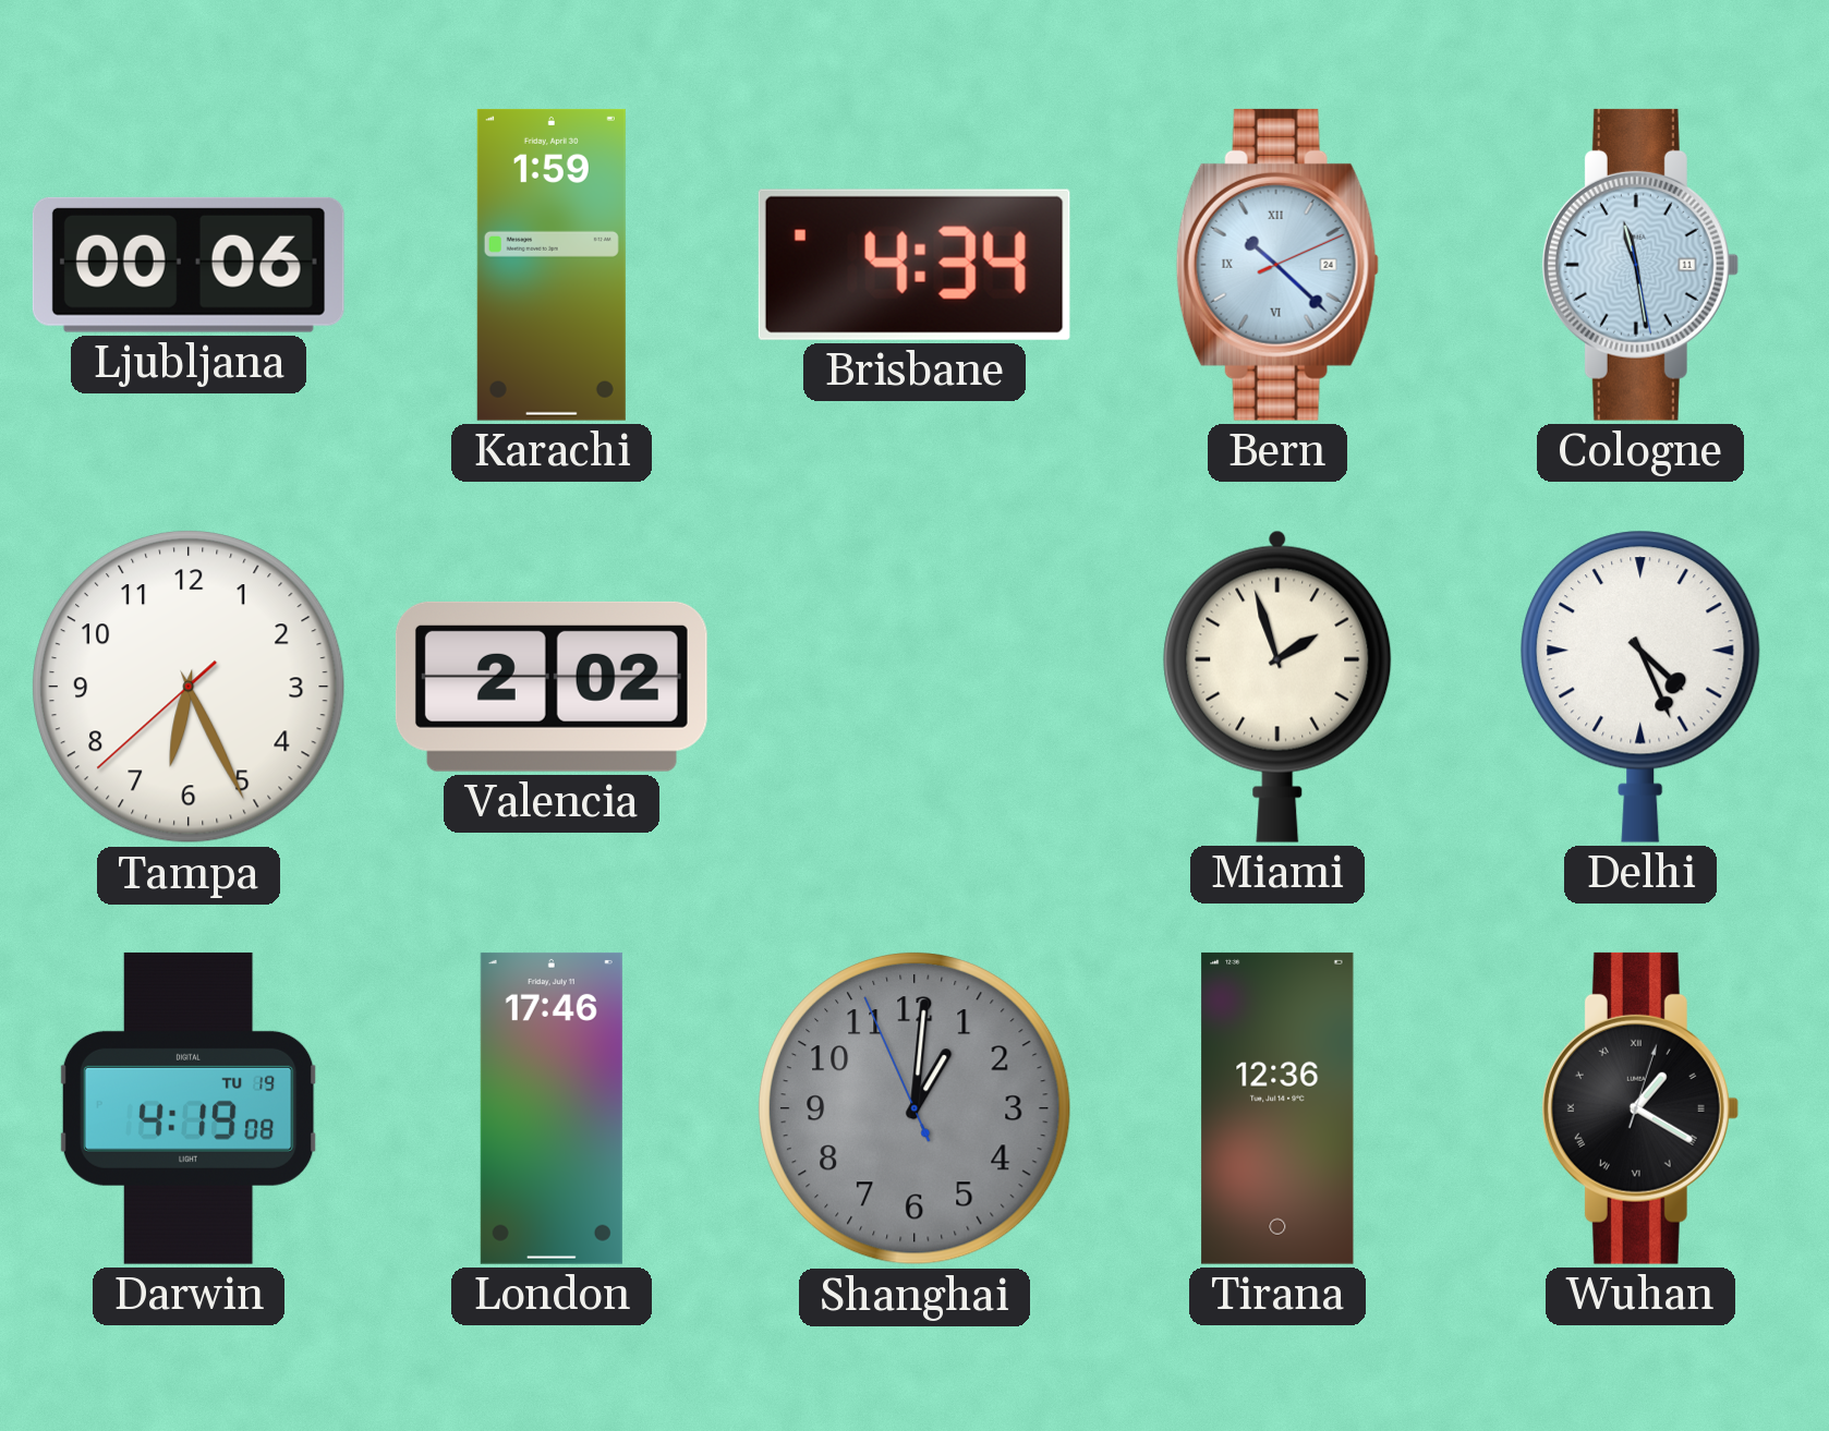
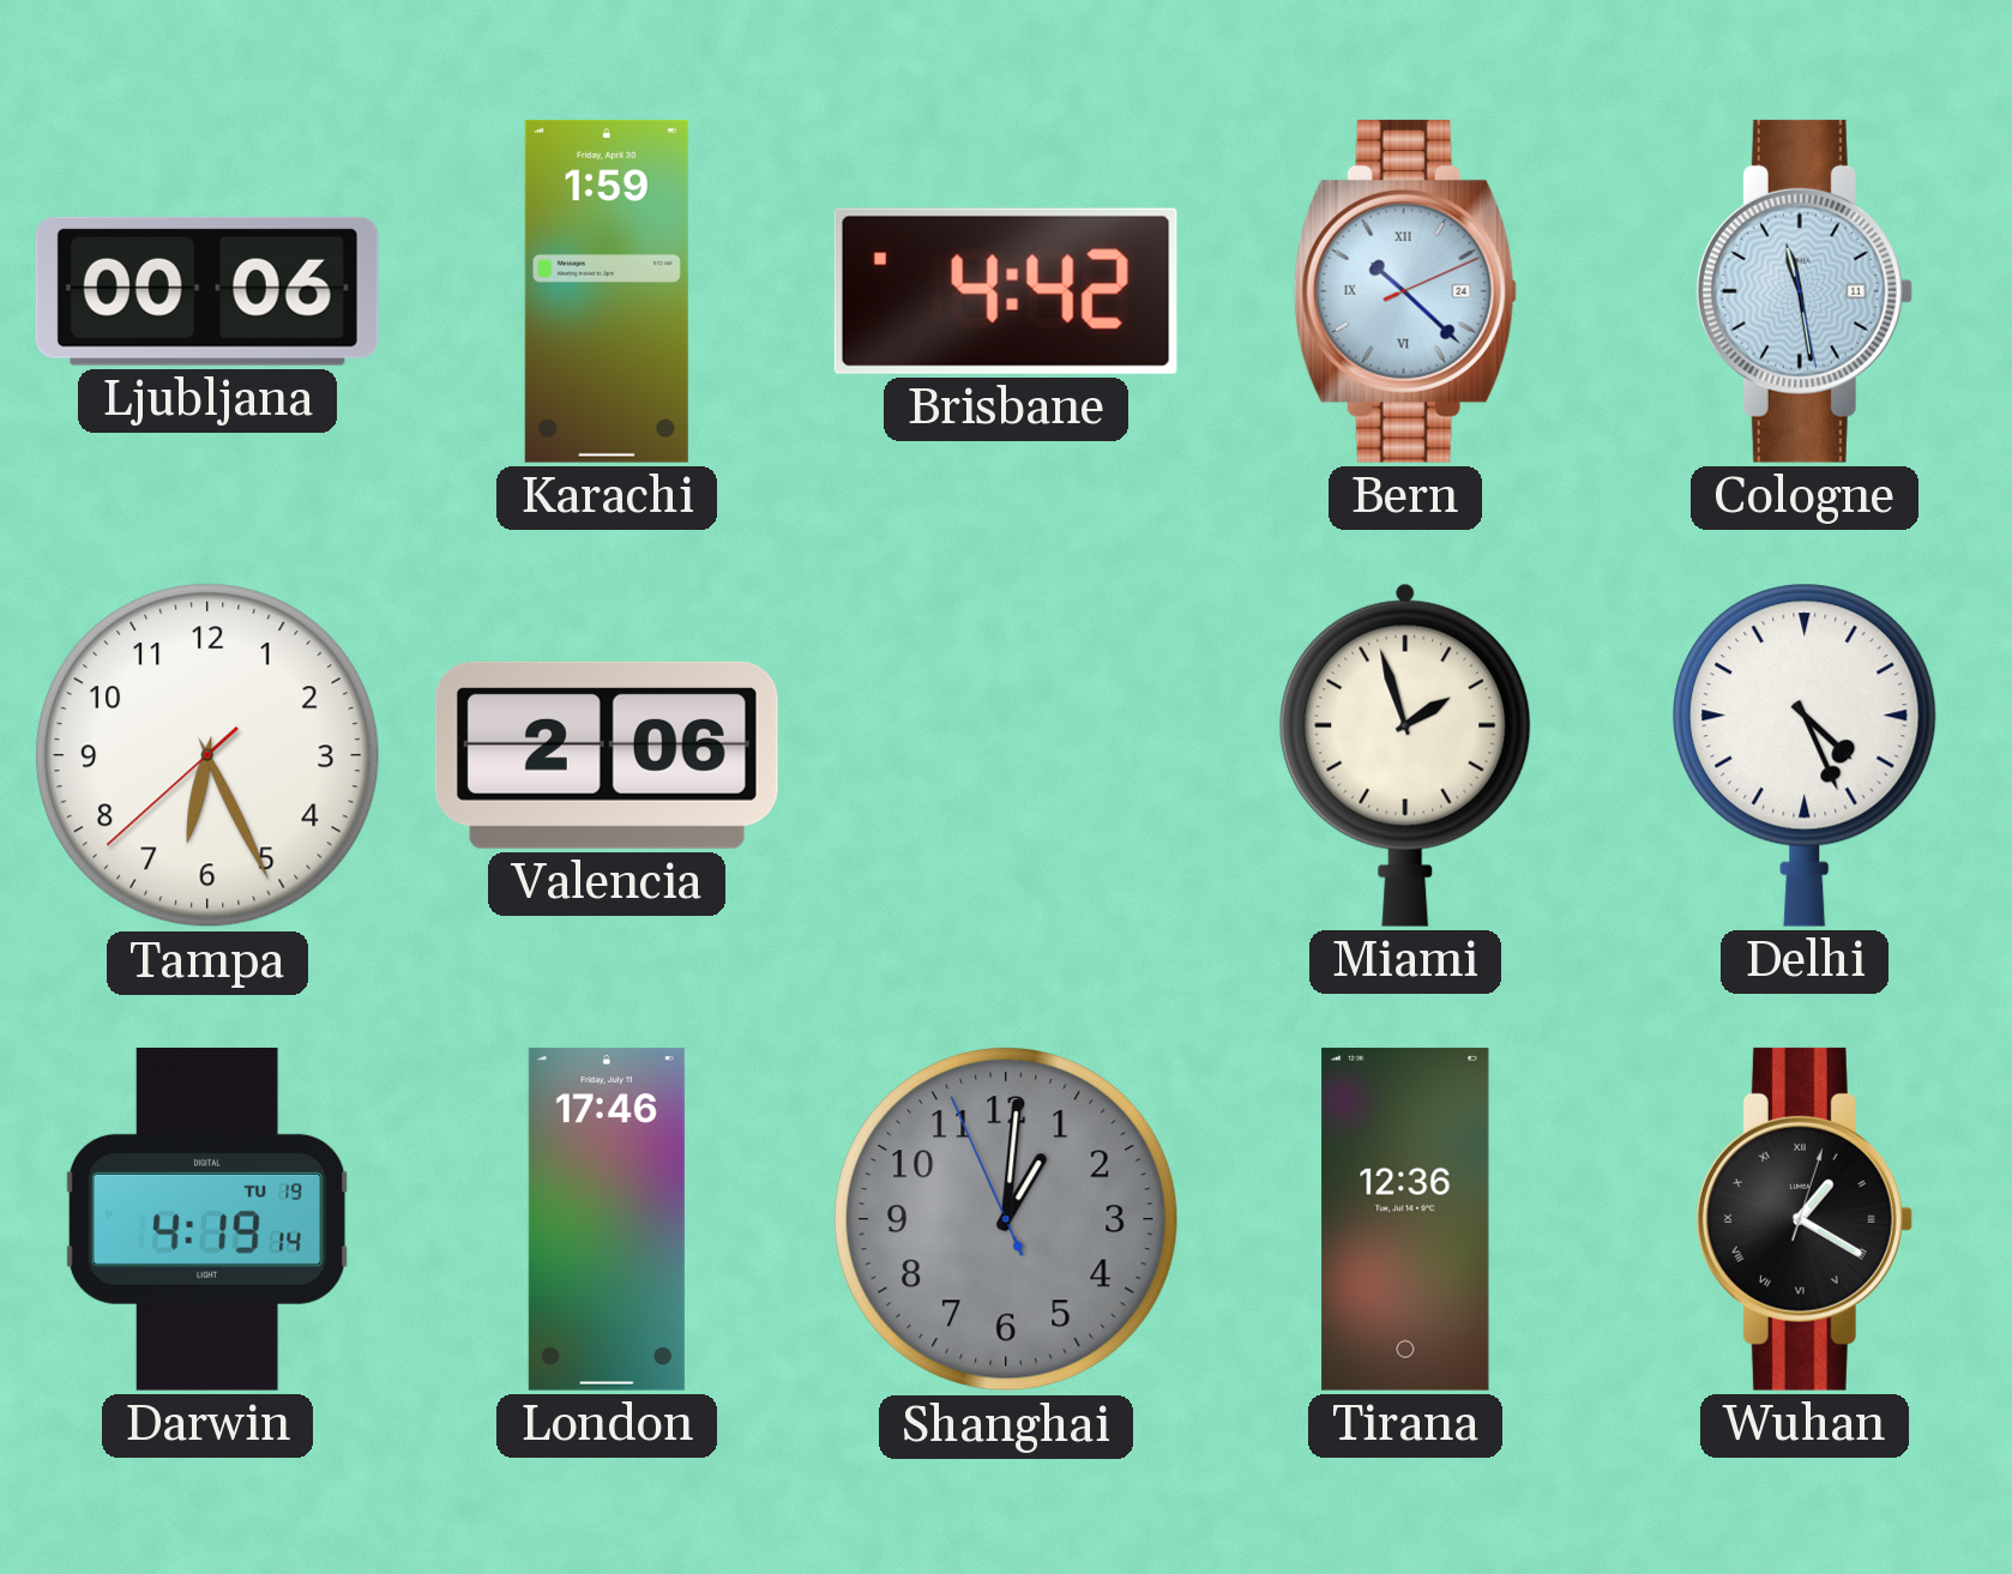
Brisbane: 4:34 -> 4:42
Valencia: 2:02 -> 2:06
Darwin: 4:19:08 -> 4:19:14
